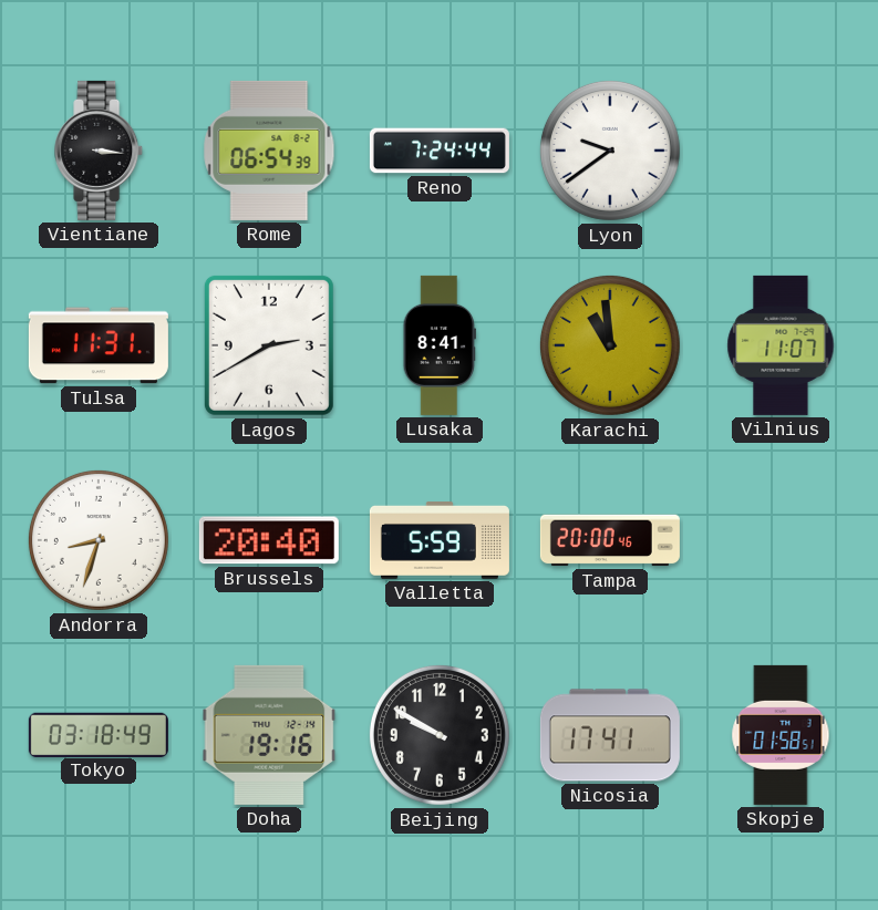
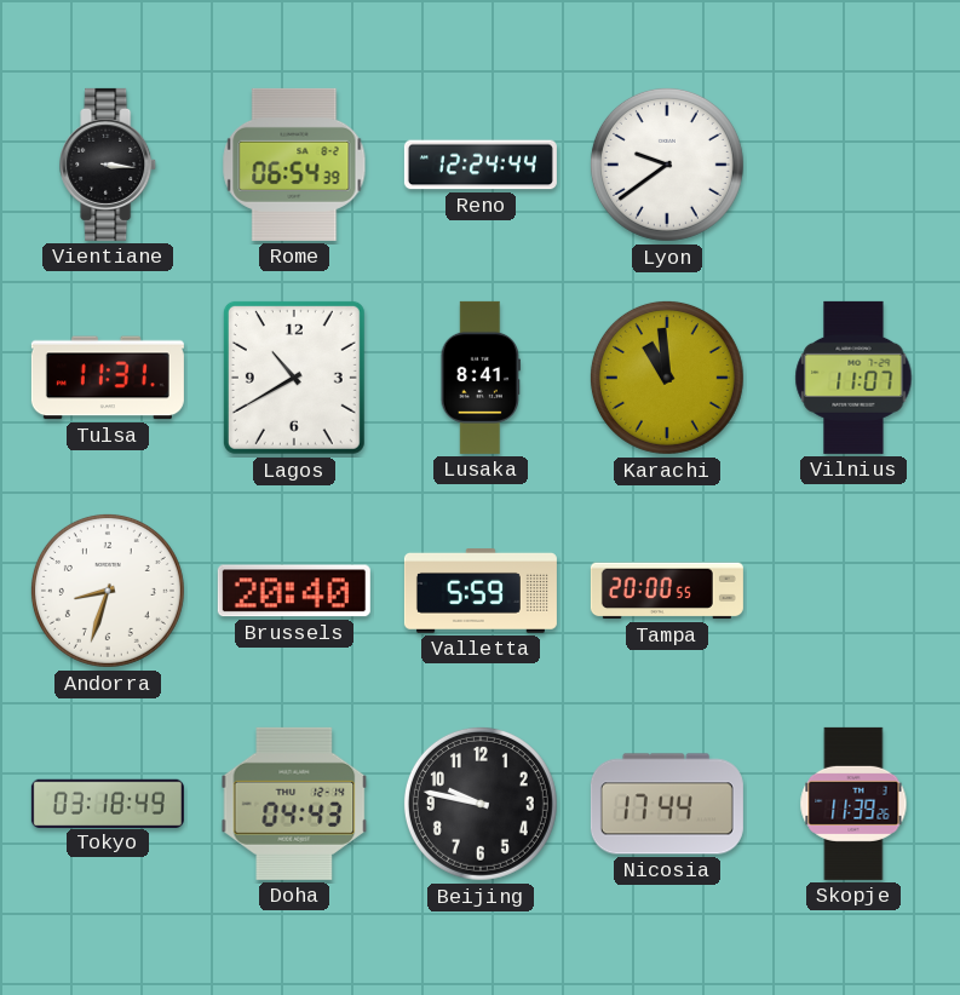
Reno: 7:24 -> 12:24
Lagos: 2:40 -> 10:40
Tampa: 20:00:46 -> 20:00:55
Doha: 19:16 -> 04:43
Beijing: 9:50 -> 9:47
Nicosia: 17:41 -> 17:44
Skopje: 01:58 -> 11:39
